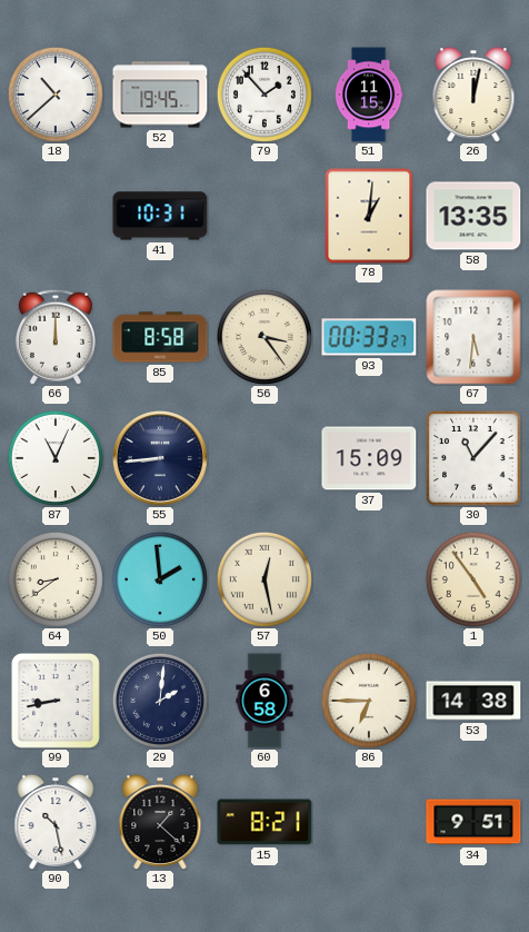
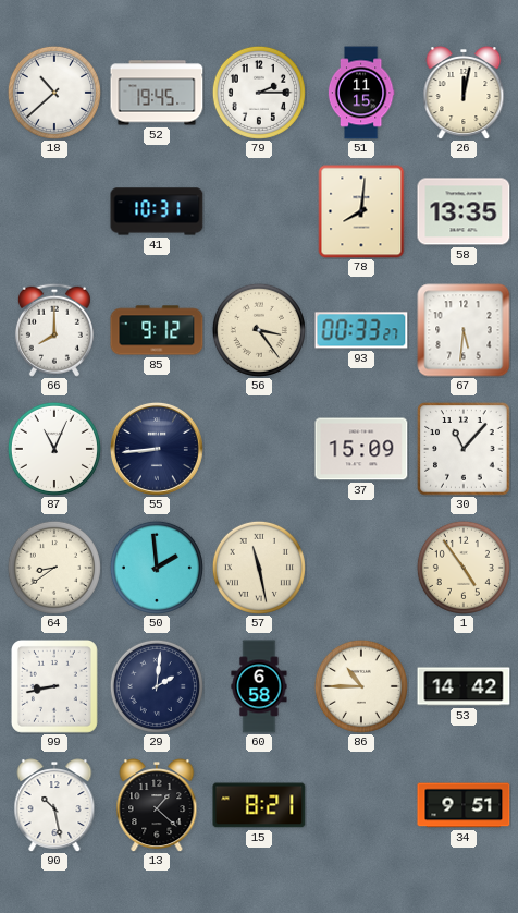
79: 1:53 -> 2:15
78: 1:01 -> 8:01
66: 12:00 -> 8:00
85: 8:58 -> 9:12
57: 12:28 -> 11:28
86: 6:45 -> 10:45
53: 14:38 -> 14:42
